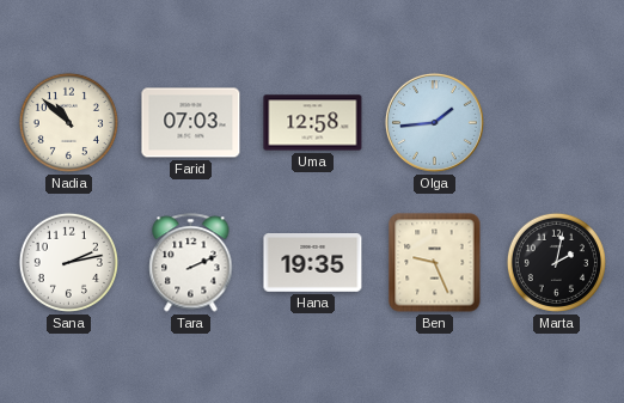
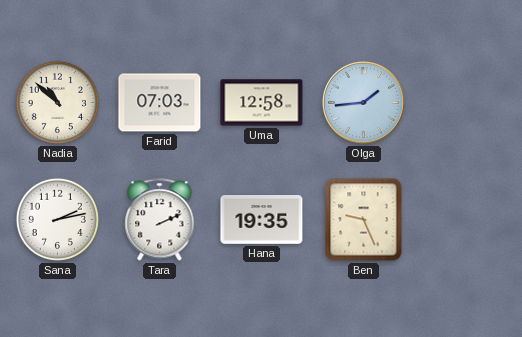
Marta: 2:02 -> none
